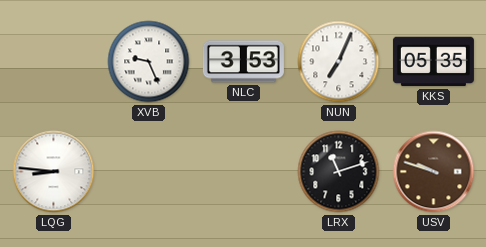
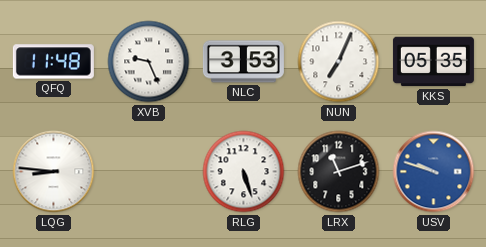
QFQ: none -> 11:48
RLG: none -> 5:27
USV dial: brown -> blue
